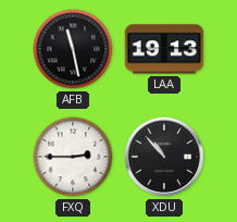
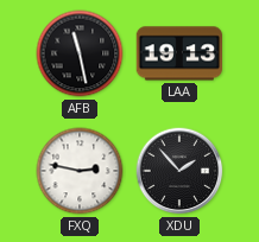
FXQ: 2:45 -> 2:47
XDU: 10:53 -> 1:53
